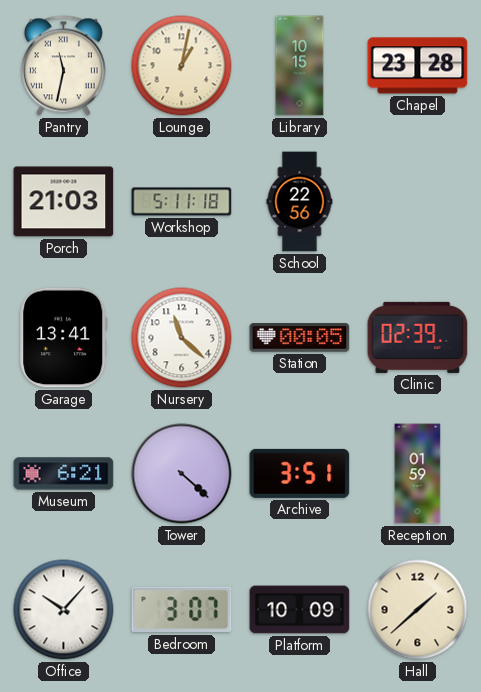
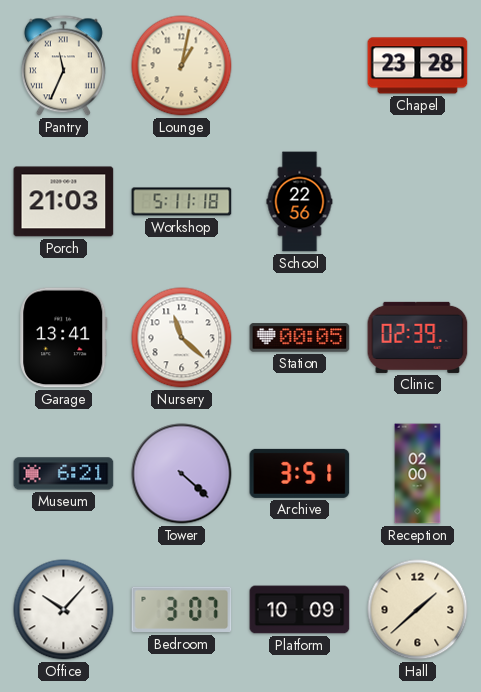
Pantry: 11:32 -> 11:34
Library: 10:15 -> none
Reception: 01:59 -> 02:00
